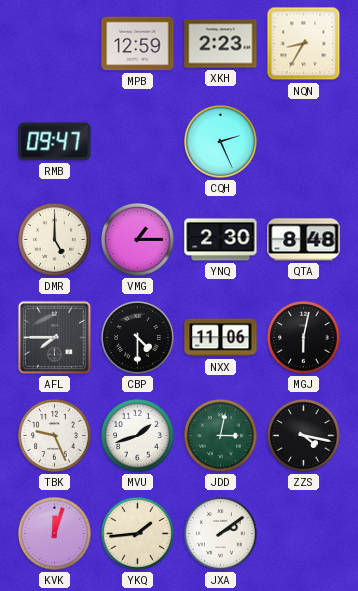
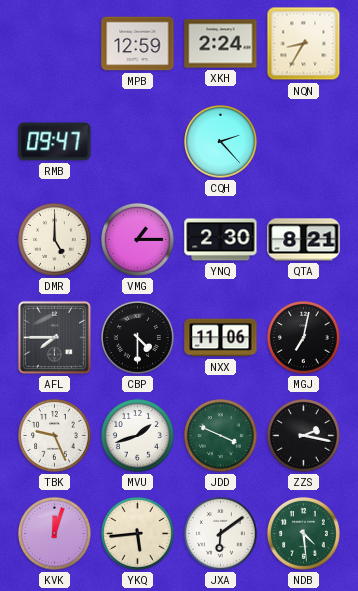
XKH: 2:23 -> 2:24
CQH: 2:26 -> 2:23
QTA: 8:48 -> 8:21
MGJ: 6:02 -> 7:02
JDD: 3:02 -> 3:49
ZZS: 4:17 -> 2:17
YKQ: 1:44 -> 5:44
JXA: 2:09 -> 6:09
NDB: none -> 4:29
